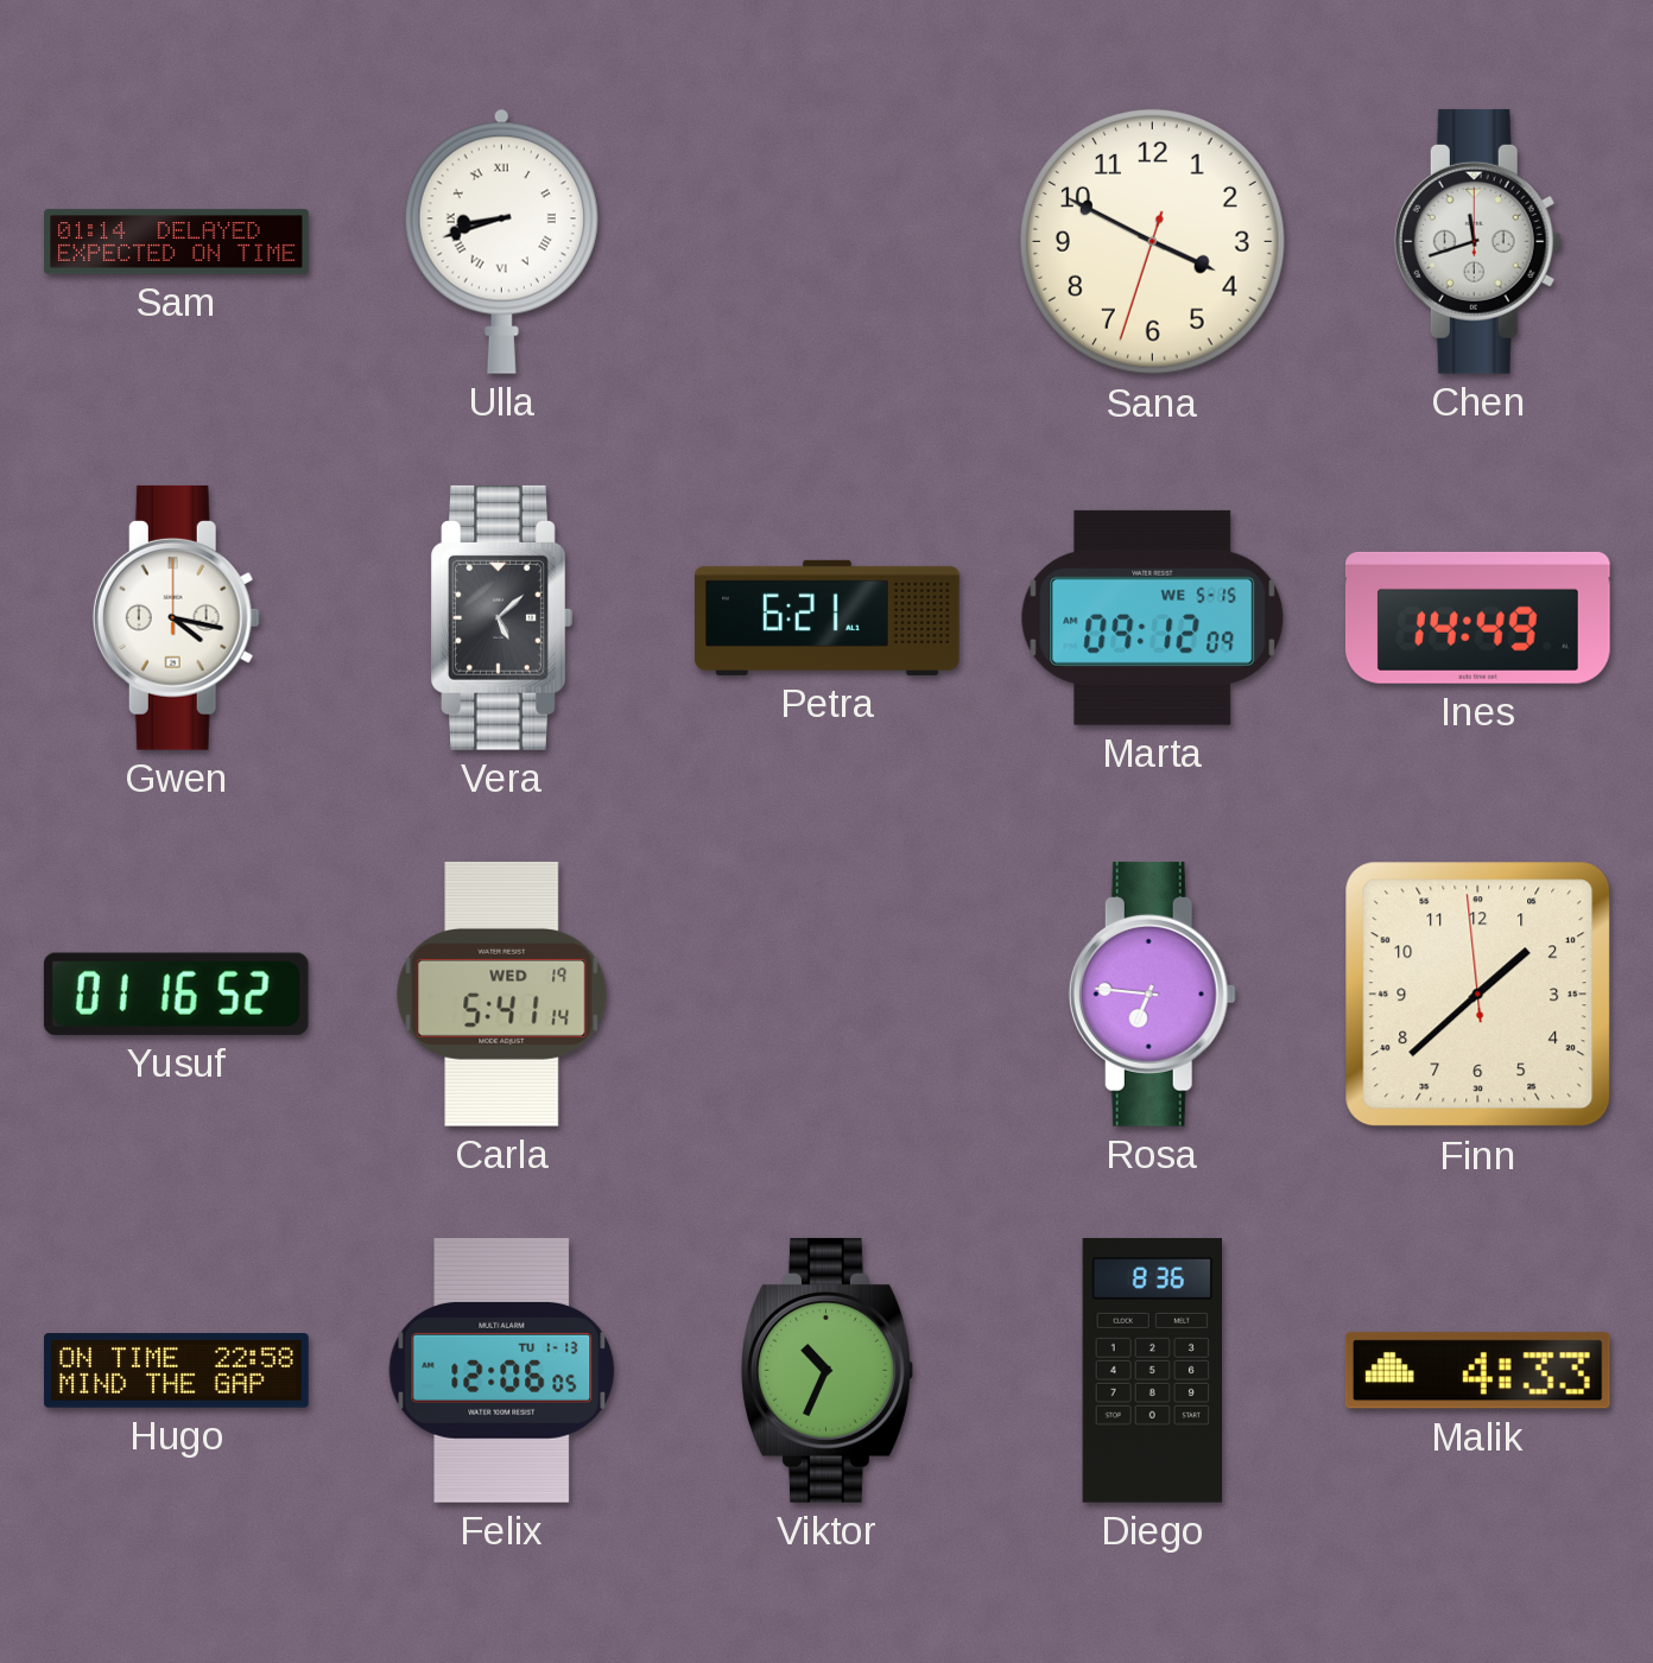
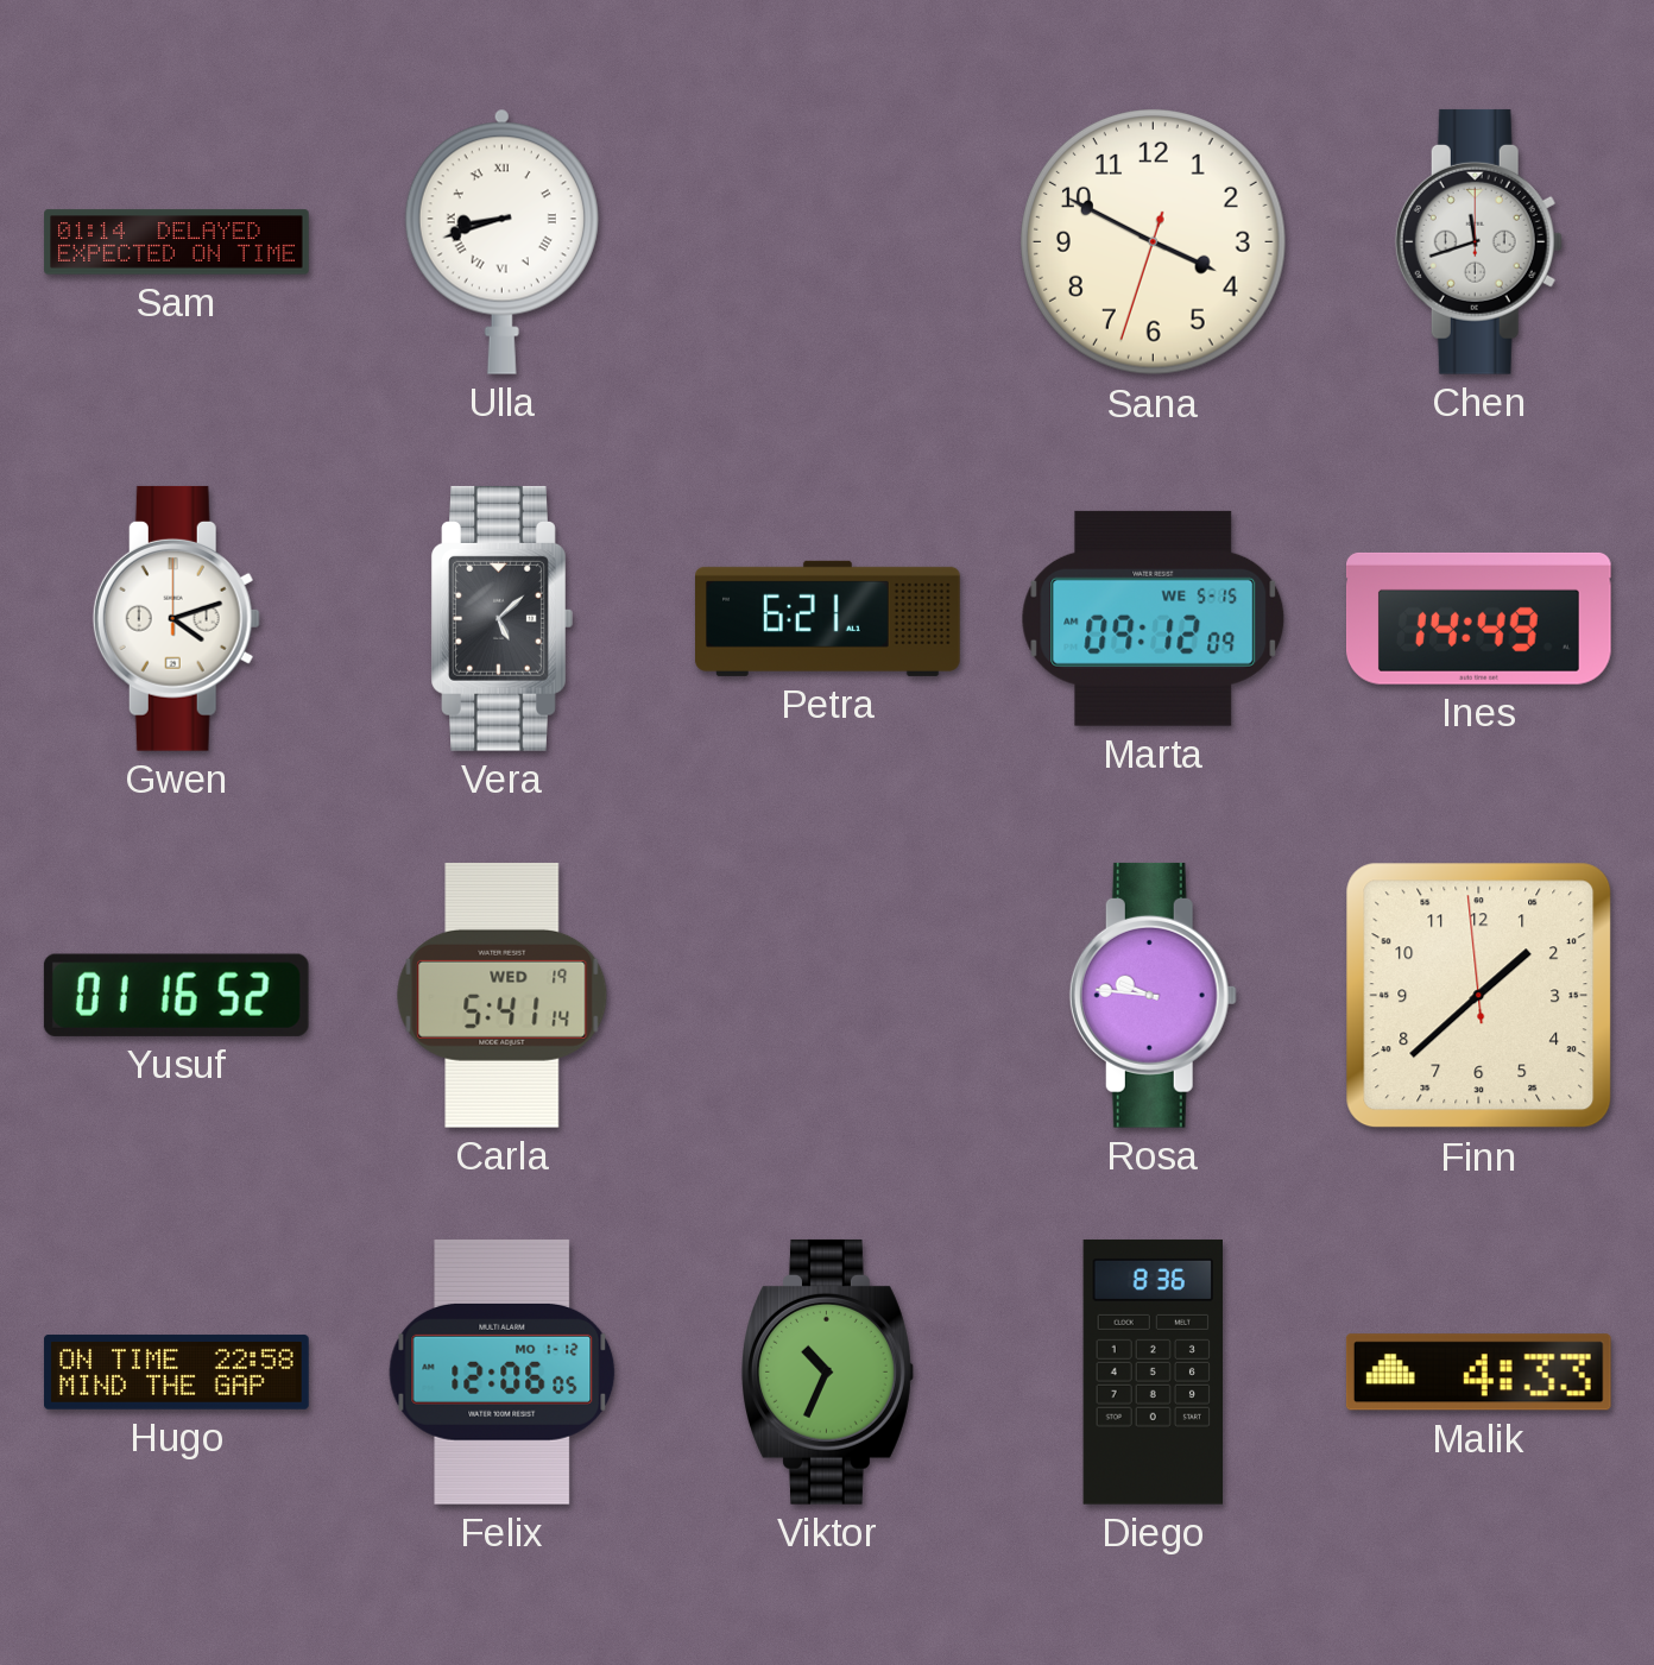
Gwen: 4:17 -> 4:12
Rosa: 6:46 -> 9:46
Felix date: TU 1-13 -> MO 1-12
